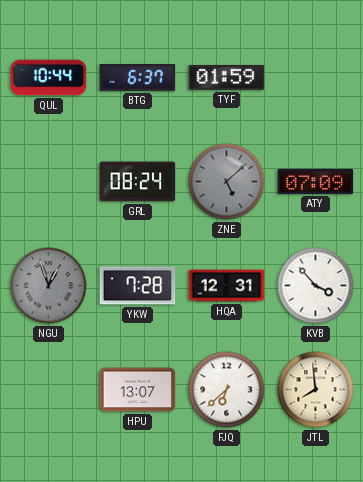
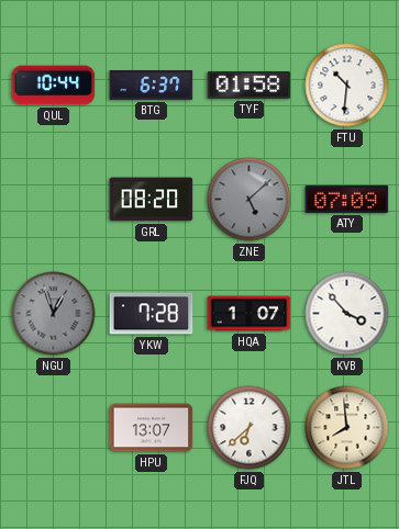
TYF: 01:59 -> 01:58
FTU: none -> 10:31
GRL: 08:24 -> 08:20
HQA: 12:31 -> 1:07
